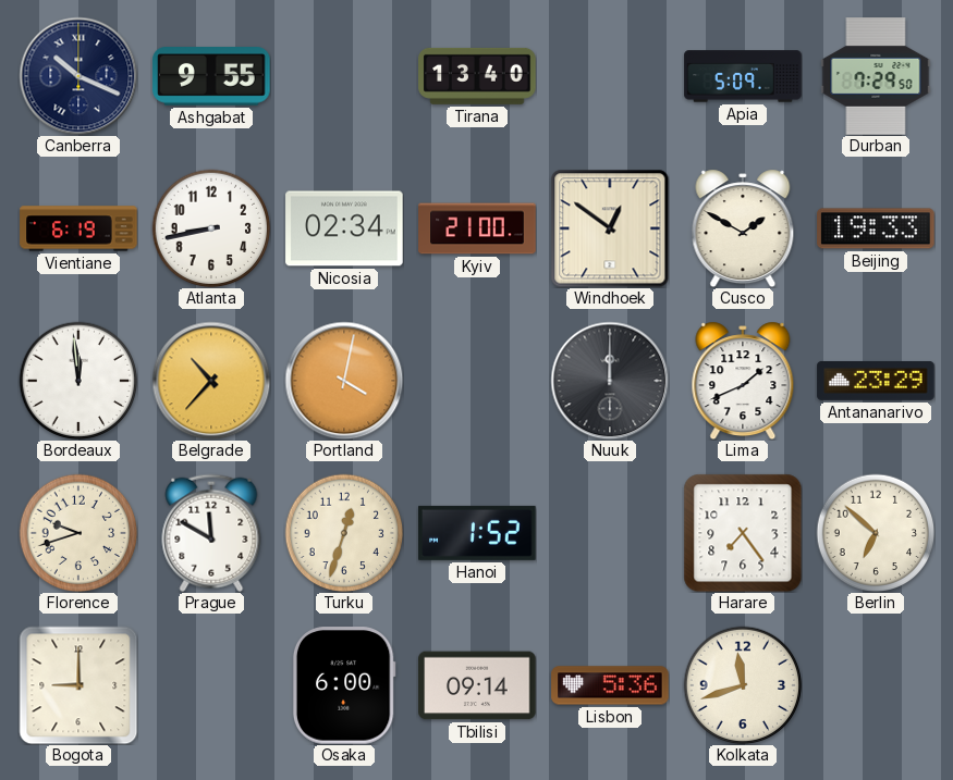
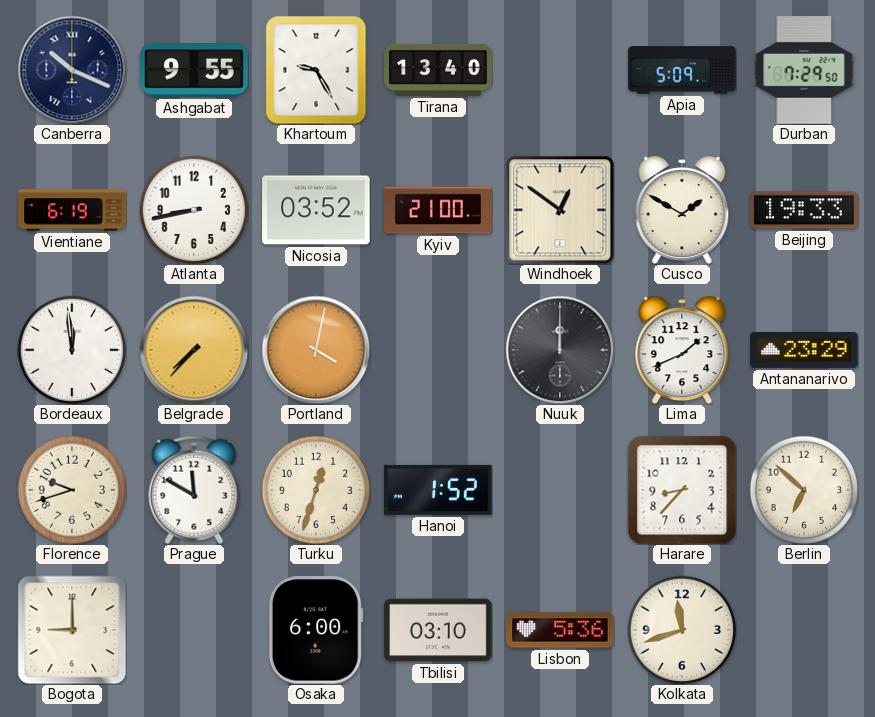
Khartoum: none -> 9:25
Nicosia: 02:34 -> 03:52
Belgrade: 10:37 -> 7:37
Harare: 7:24 -> 8:37
Tbilisi: 09:14 -> 03:10
